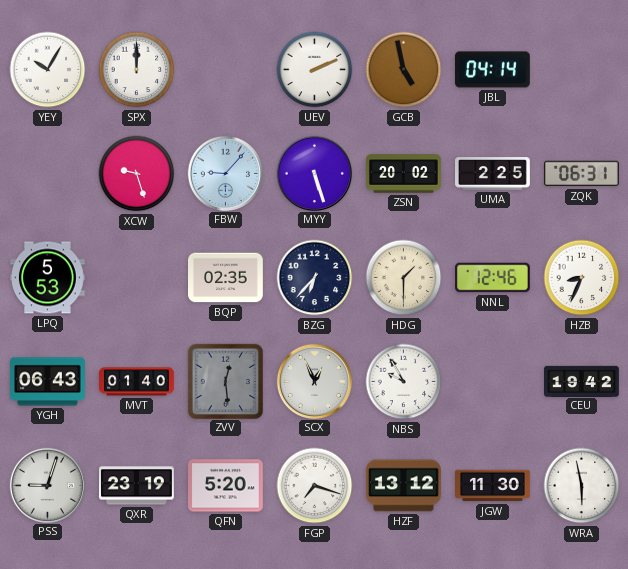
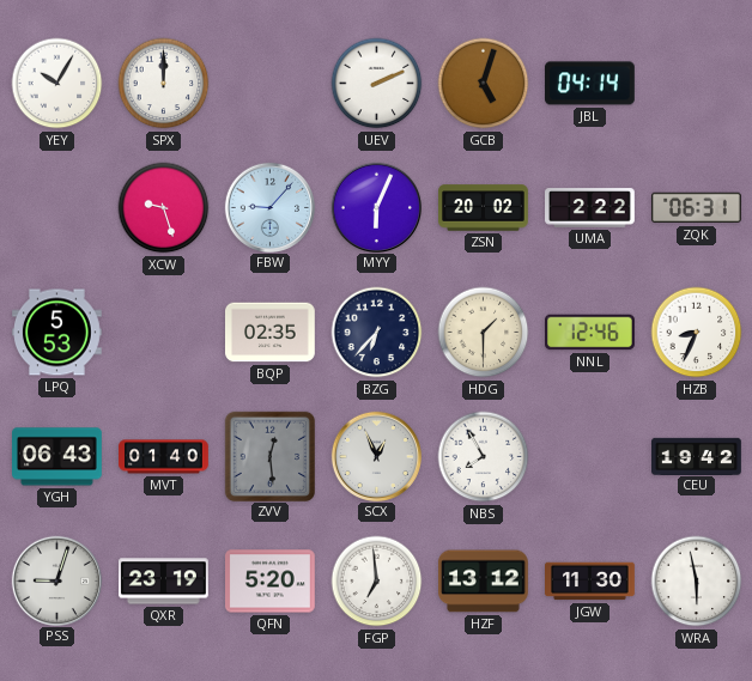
GCB: 4:58 -> 5:03
MYY: 5:27 -> 6:04
UMA: 2:25 -> 2:22
NBS: 9:55 -> 7:55
FGP: 7:18 -> 6:59
